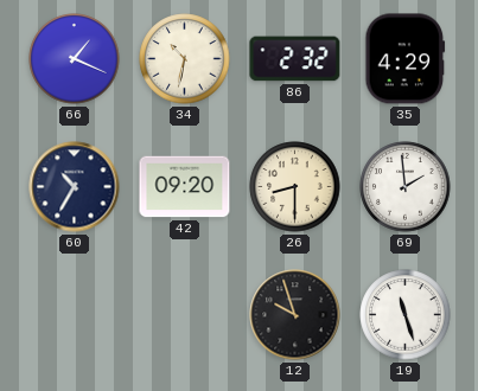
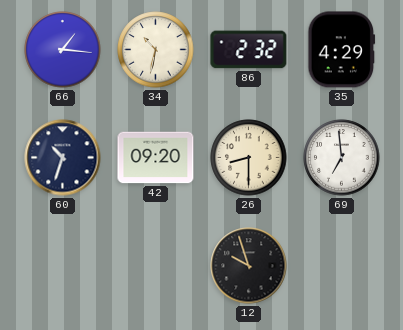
66: 1:19 -> 1:16
60: 10:35 -> 10:33
69: 1:59 -> 6:59
19: 11:27 -> none
